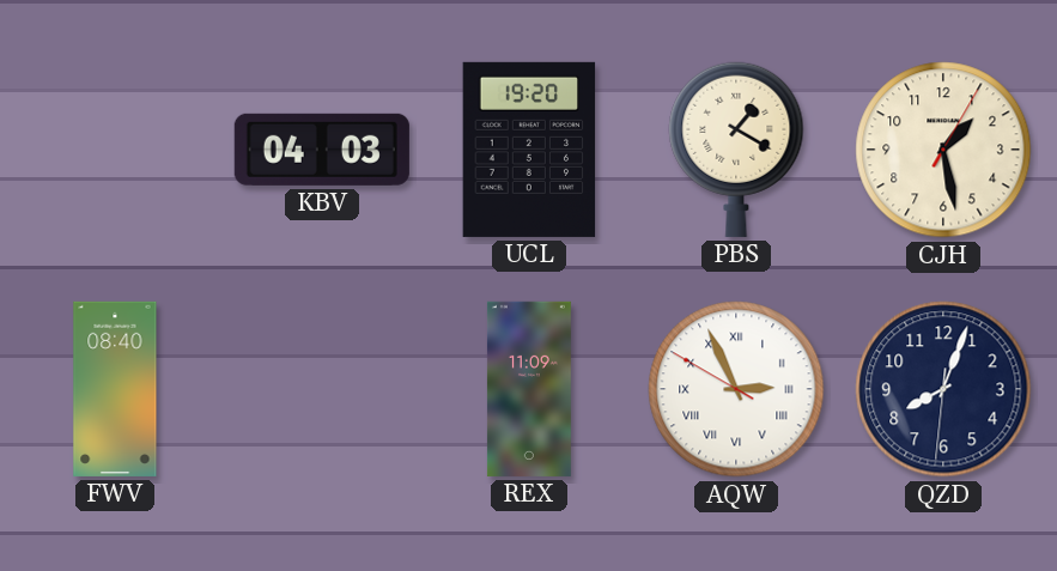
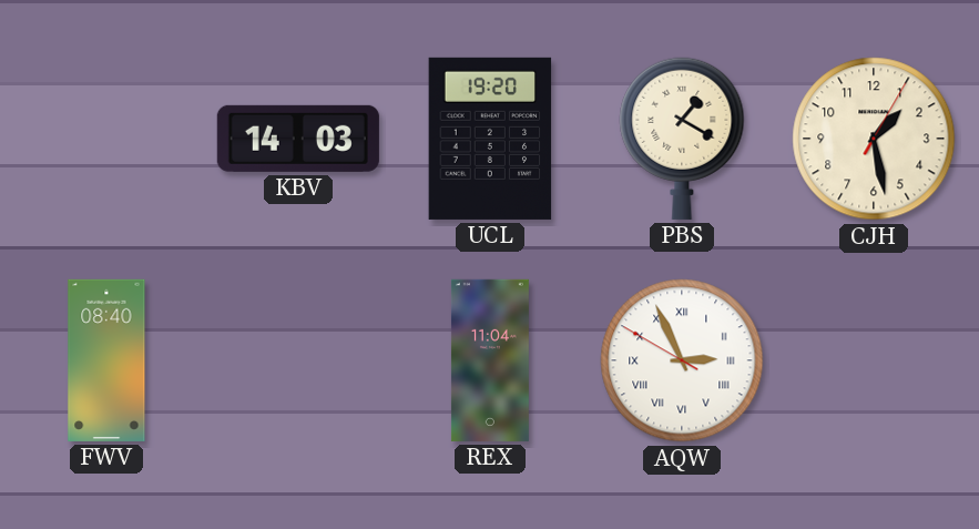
KBV: 04:03 -> 14:03
REX: 11:09 -> 11:04
QZD: 8:03 -> none
